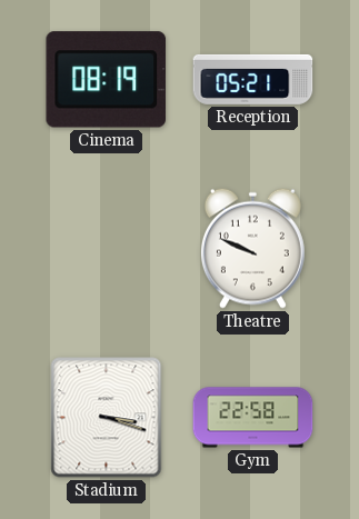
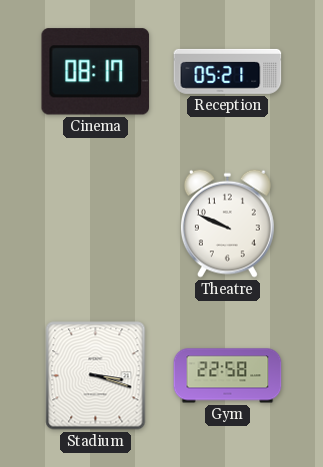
Cinema: 08:19 -> 08:17
